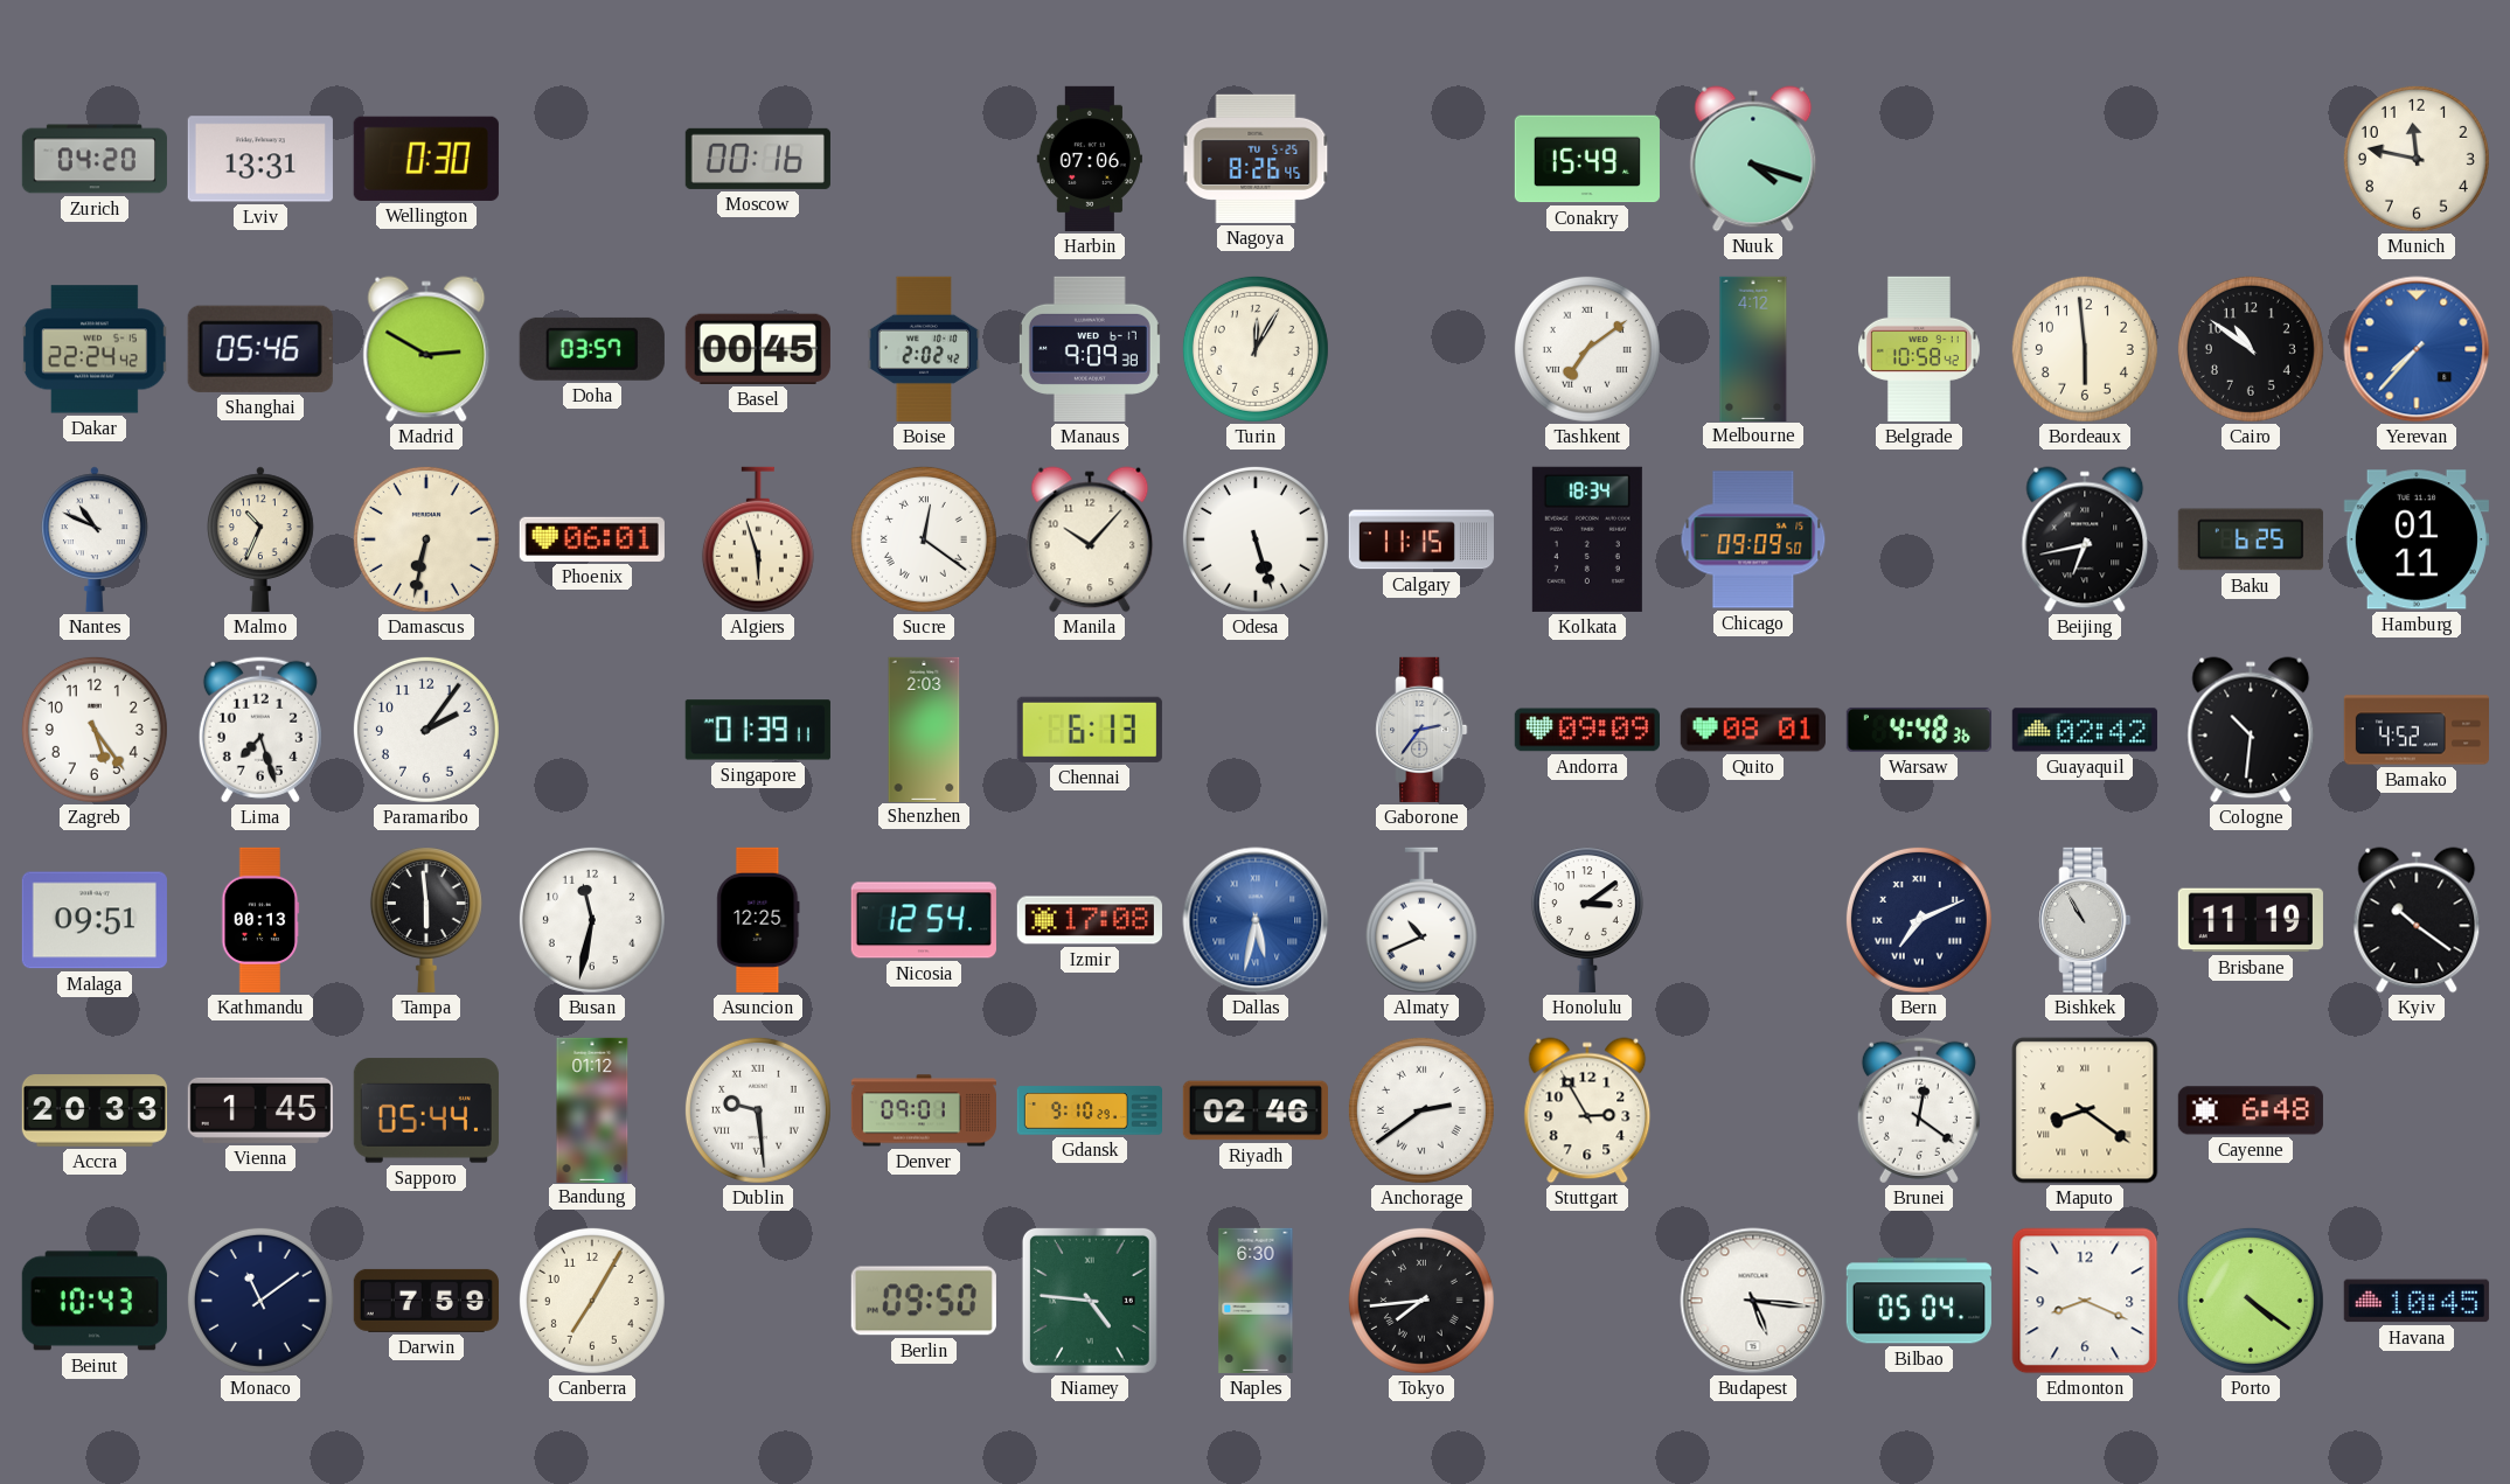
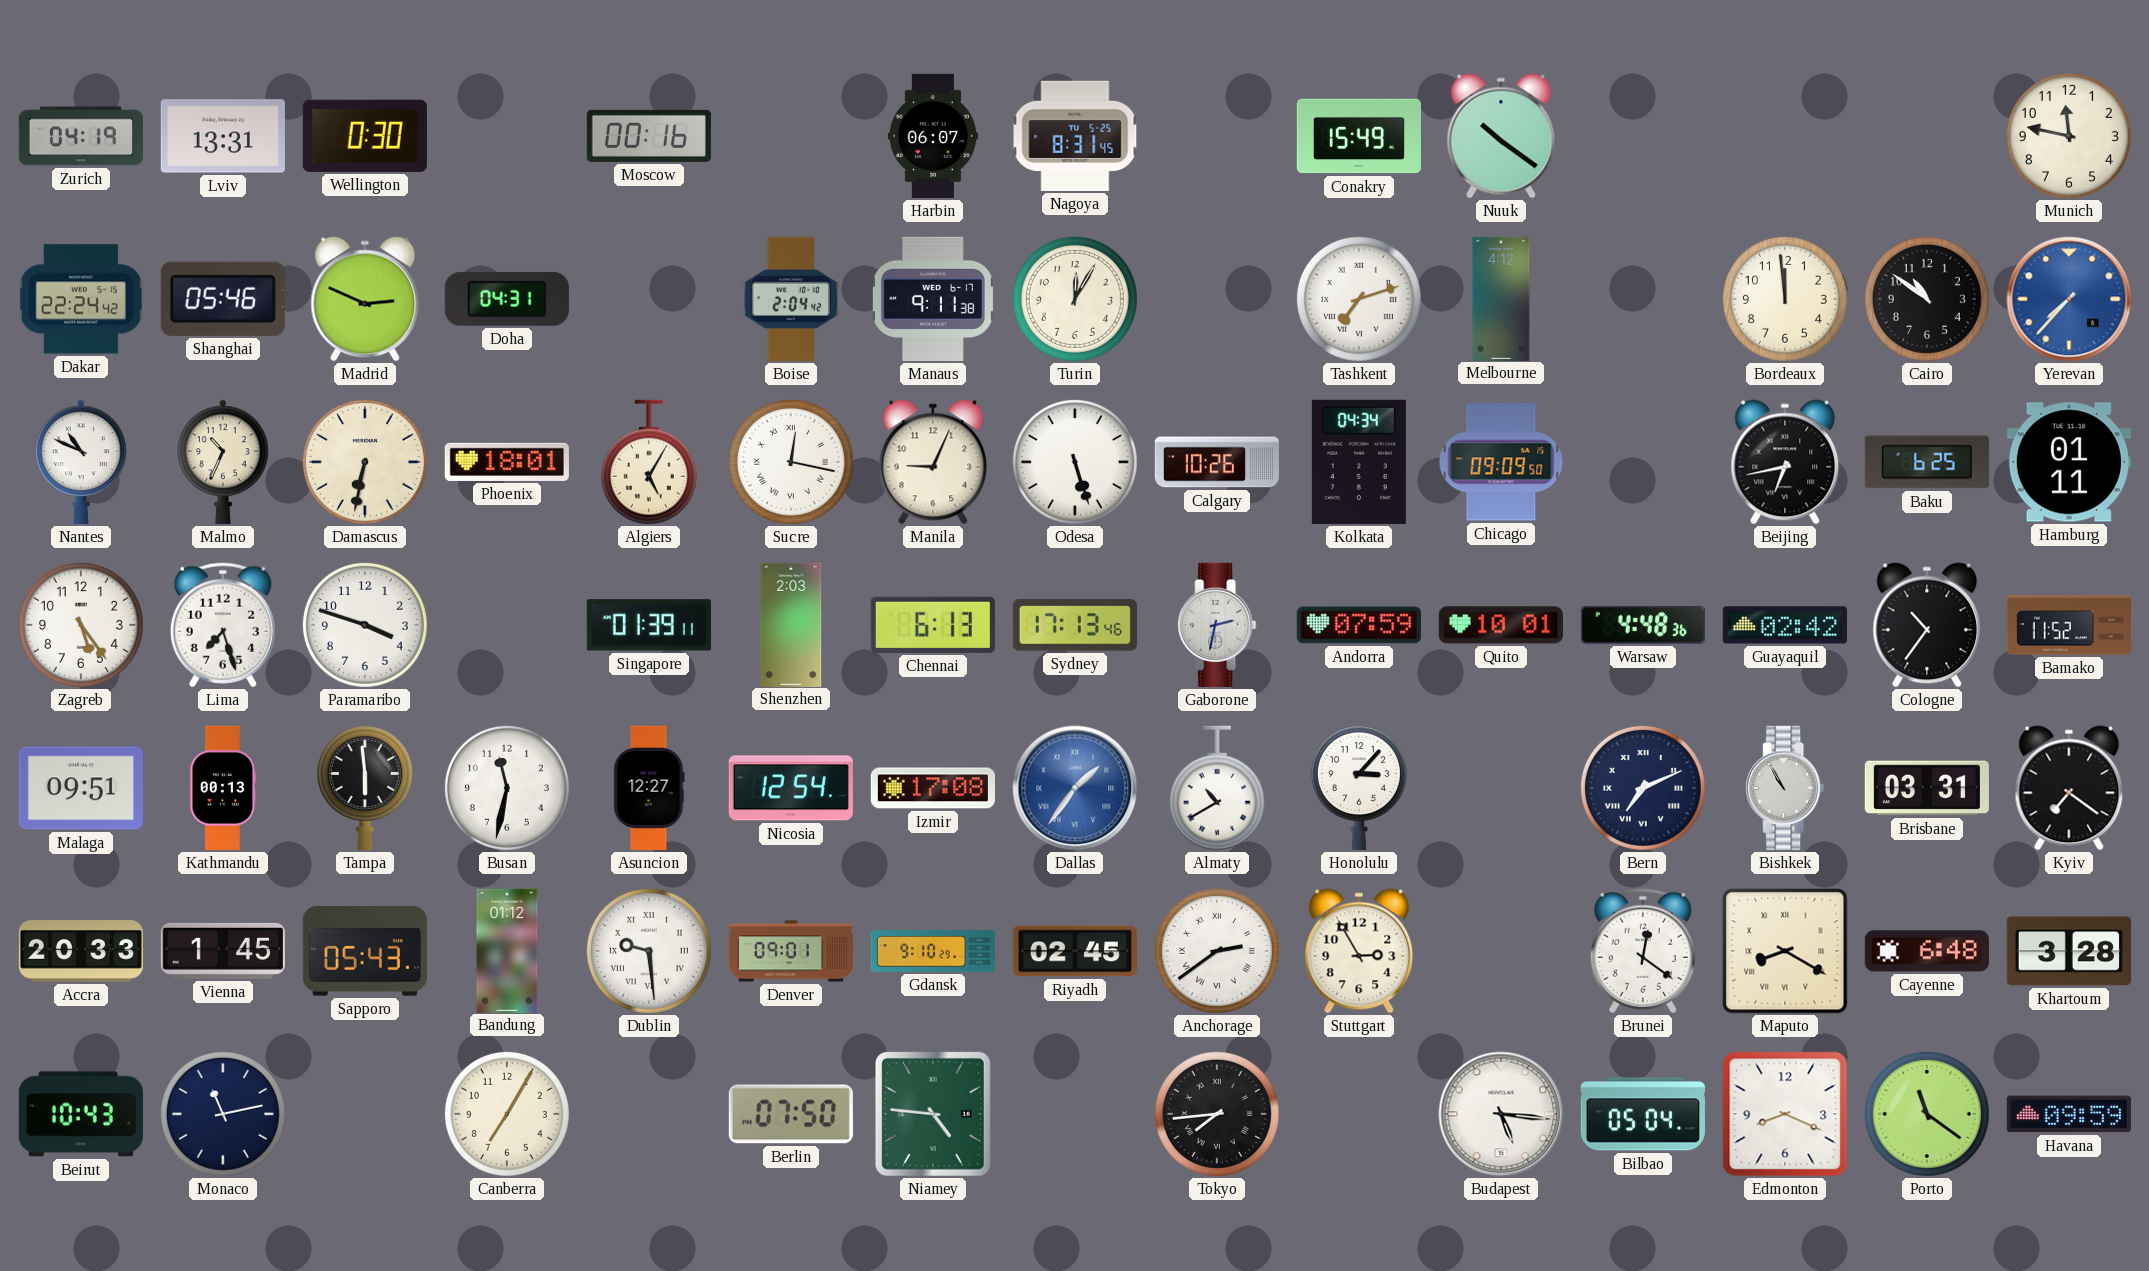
Zurich: 04:20 -> 04:19
Harbin: 07:06 -> 06:07
Nagoya: 8:26 -> 8:31
Nuuk: 4:18 -> 10:21
Madrid: 2:50 -> 2:49
Doha: 03:57 -> 04:31
Basel: 00:45 -> none
Boise: 2:02 -> 2:04
Manaus: 9:09 -> 9:11
Tashkent: 7:09 -> 7:12
Belgrade: 10:58 -> none
Bordeaux: 5:59 -> 11:59
Phoenix: 06:01 -> 18:01
Algiers: 5:57 -> 5:05
Sucre: 12:21 -> 12:17
Manila: 10:07 -> 9:04
Calgary: 11:15 -> 10:26
Kolkata: 18:34 -> 04:34
Paramaribo: 2:06 -> 3:48
Sydney: none -> 17:13
Gaborone: 2:36 -> 2:32
Andorra: 09:09 -> 07:59
Quito: 08:01 -> 10:01
Cologne: 10:31 -> 10:36
Bamako: 4:52 -> 11:52
Asuncion: 12:25 -> 12:27
Dallas: 5:32 -> 1:36
Almaty: 10:41 -> 10:40
Honolulu: 3:09 -> 3:07
Brisbane: 11:19 -> 03:31
Kyiv: 10:21 -> 7:21
Sapporo: 05:44 -> 05:43
Riyadh: 02:46 -> 02:45
Maputo: 8:21 -> 8:20
Khartoum: none -> 3:28
Monaco: 11:09 -> 11:13
Darwin: 7:59 -> none
Berlin: 09:50 -> 07:50
Naples: 6:30 -> none
Porto: 4:21 -> 11:21
Havana: 10:45 -> 09:59
